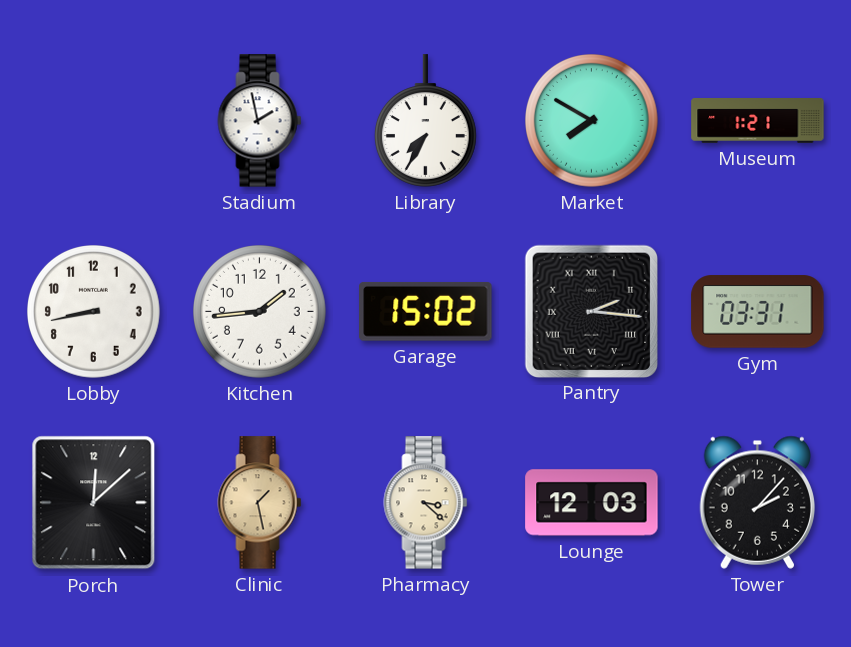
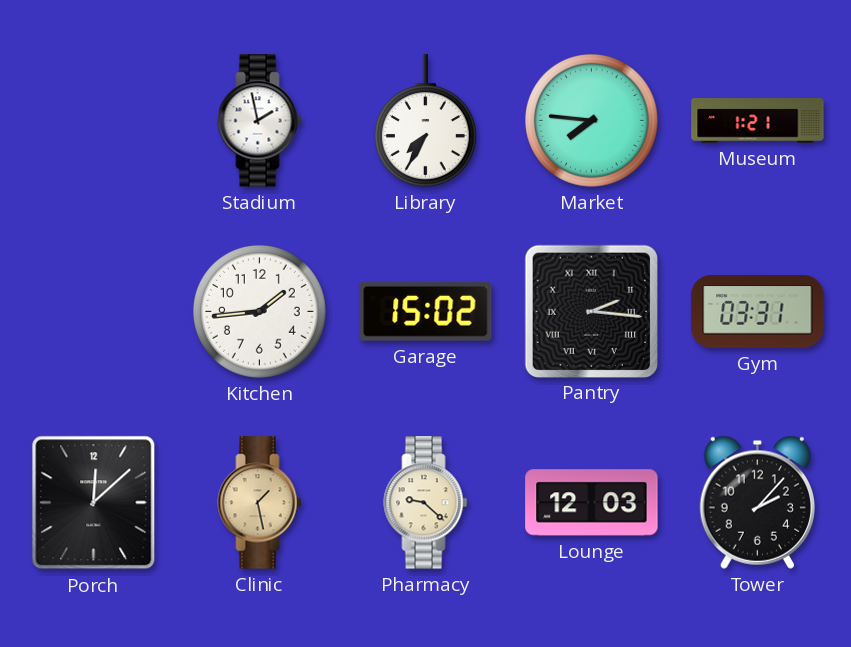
Market: 7:50 -> 7:46
Lobby: 8:43 -> none
Pharmacy: 3:22 -> 9:22
